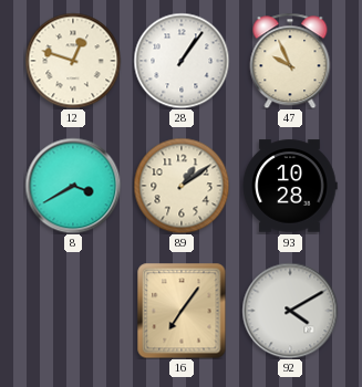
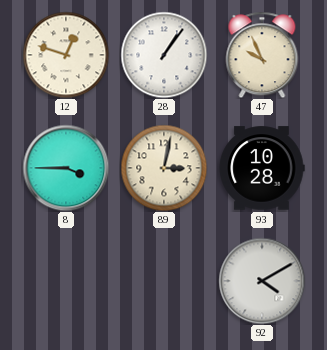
8: 3:40 -> 3:45
89: 1:09 -> 3:02
16: 7:06 -> none
